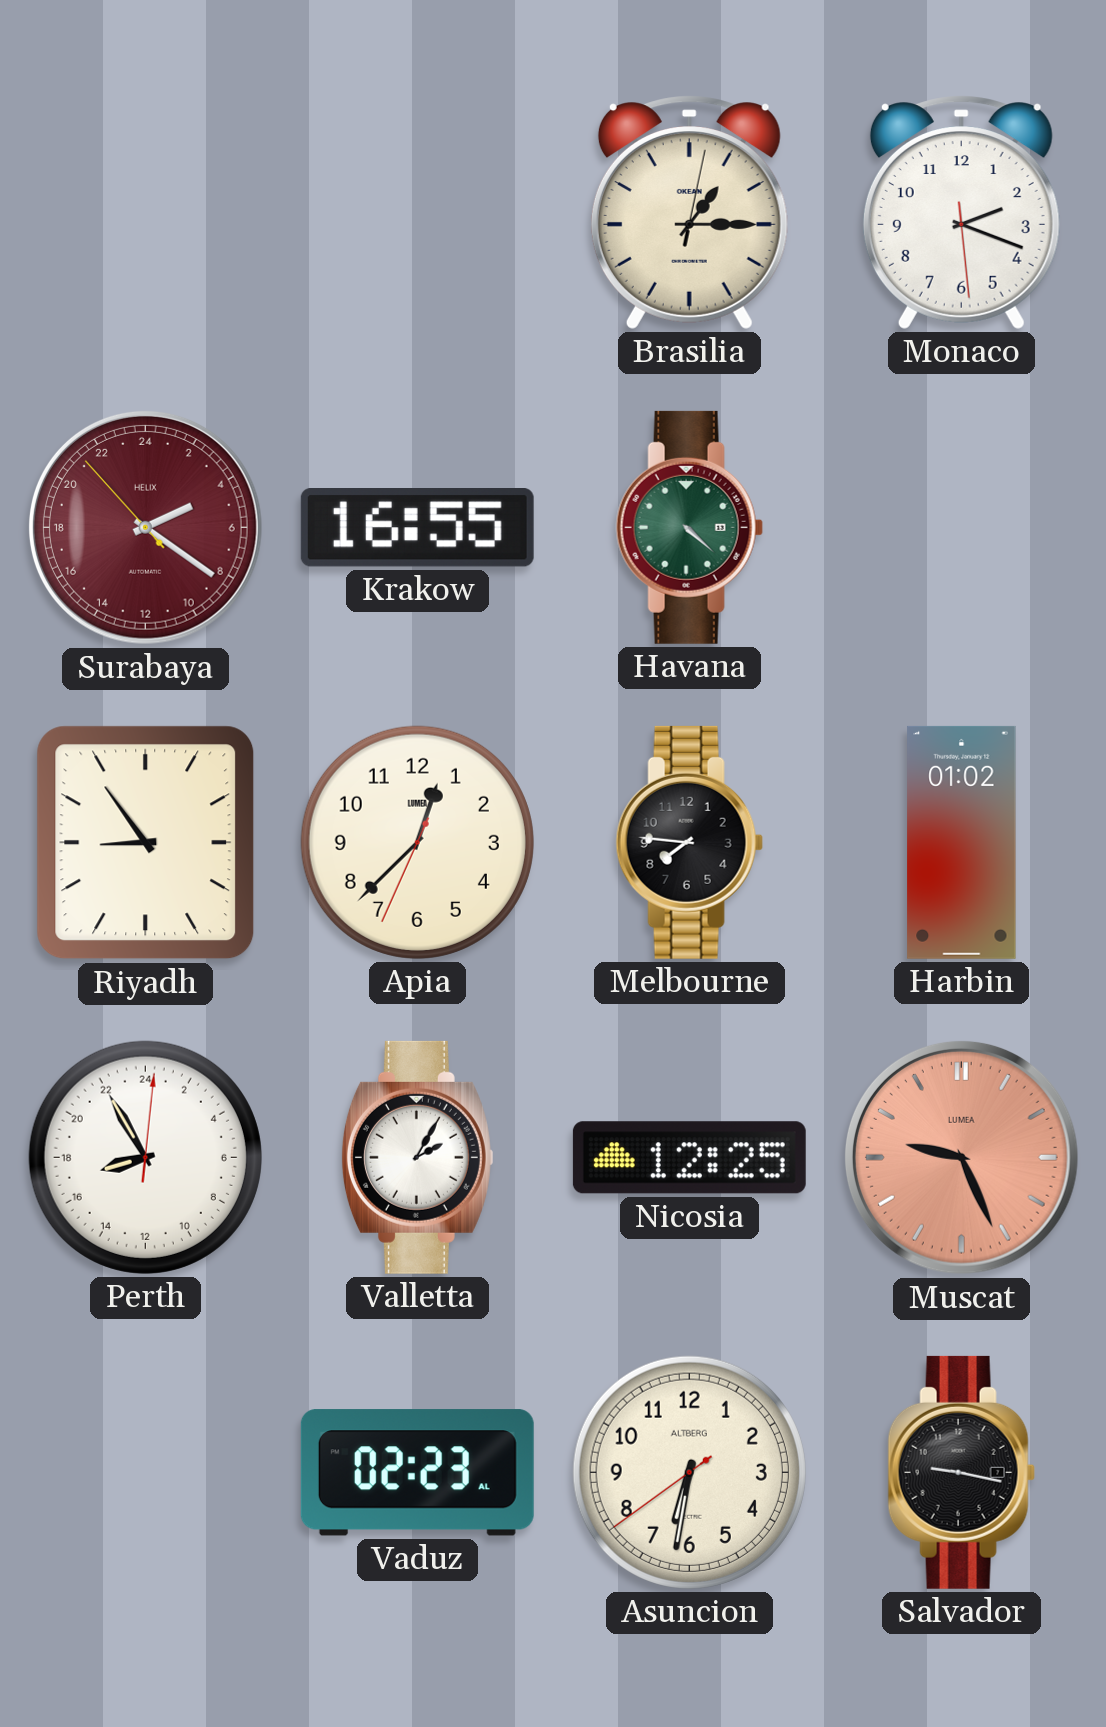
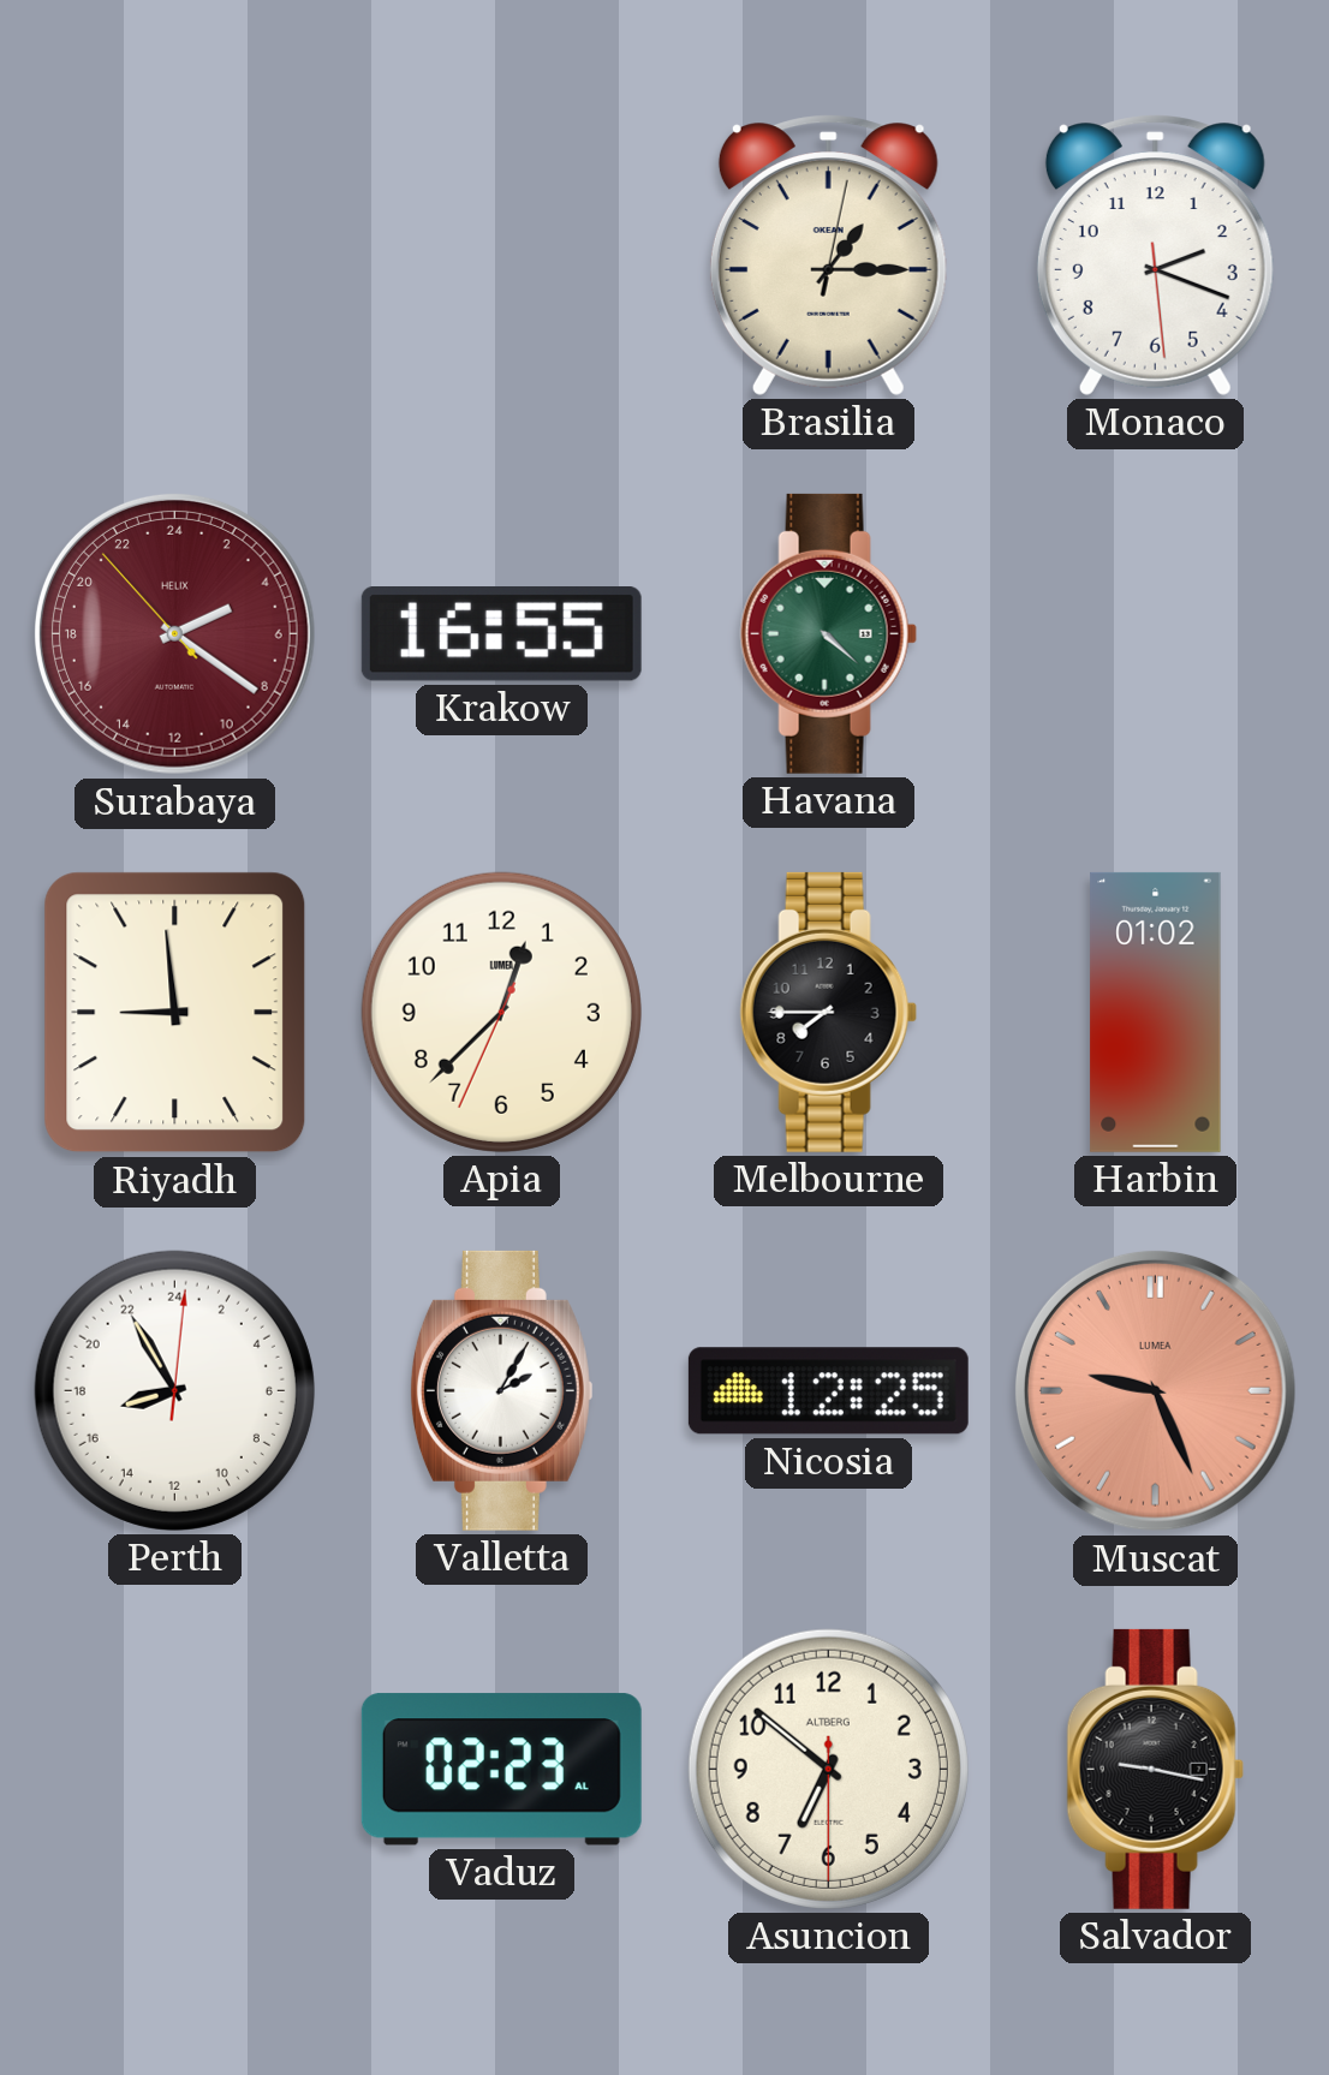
Riyadh: 8:54 -> 8:59
Melbourne: 7:46 -> 7:45
Asuncion: 6:31 -> 6:51
